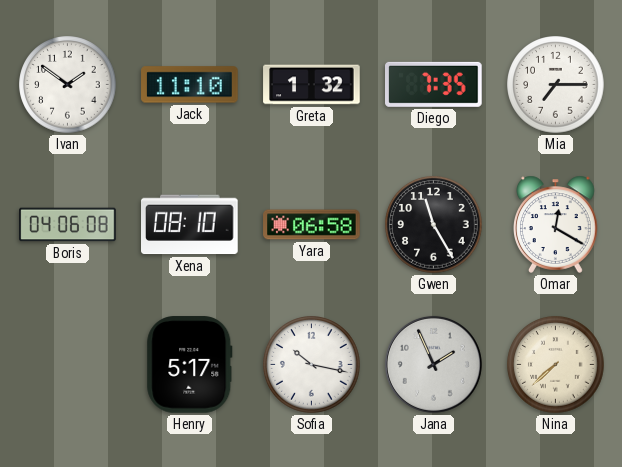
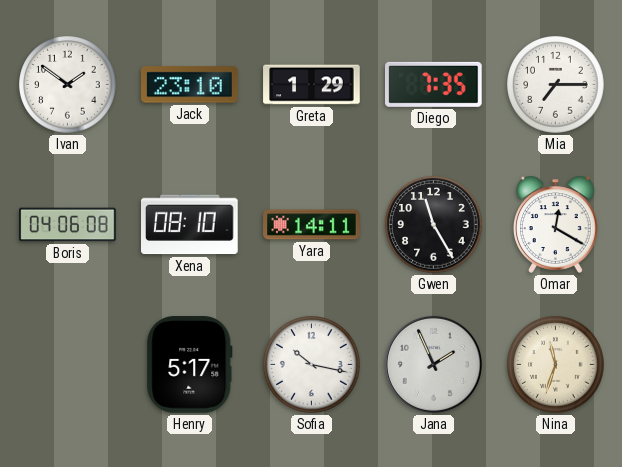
Jack: 11:10 -> 23:10
Greta: 1:32 -> 1:29
Yara: 06:58 -> 14:11
Nina: 7:38 -> 11:33
